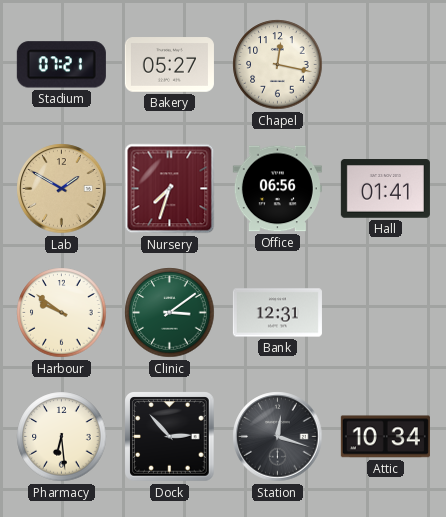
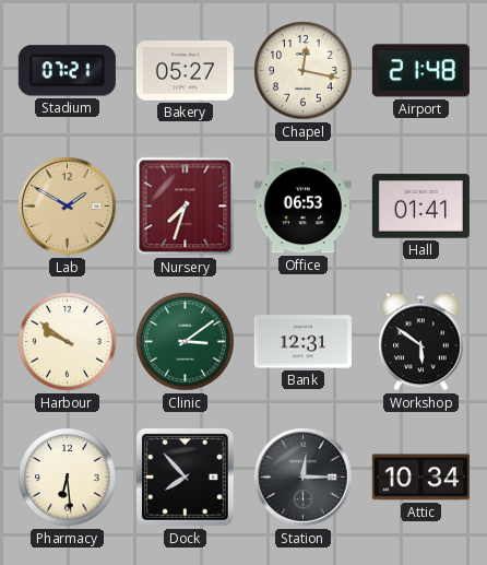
Airport: none -> 21:48
Office: 06:56 -> 06:53
Workshop: none -> 5:51
Dock: 2:53 -> 7:53
Station: 12:18 -> 12:15
